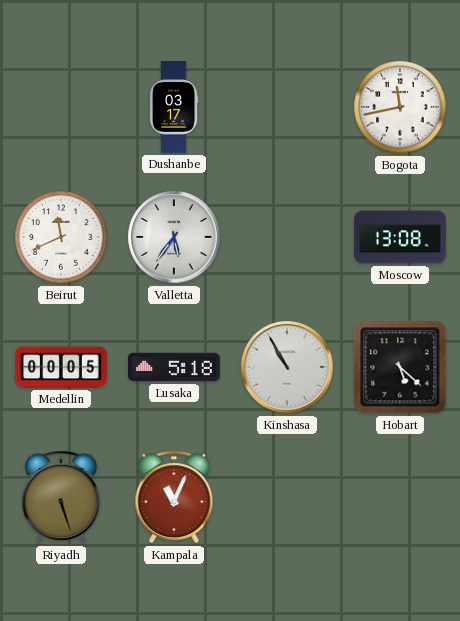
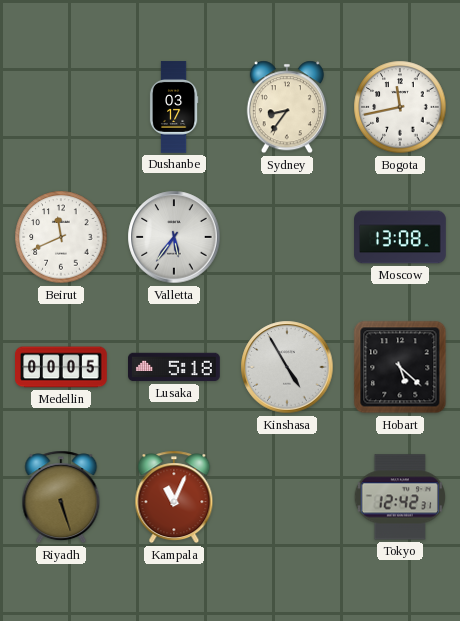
Sydney: none -> 8:36
Kinshasa: 10:55 -> 4:55
Tokyo: none -> 12:42
